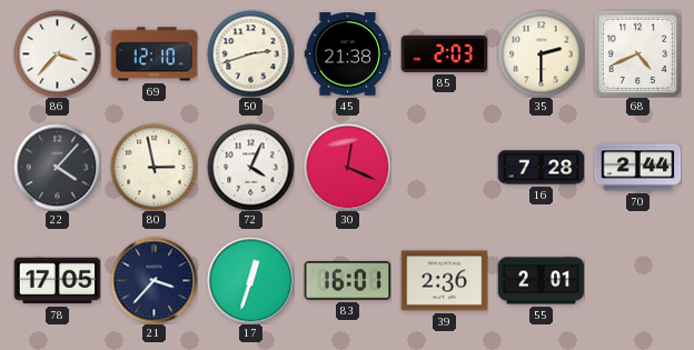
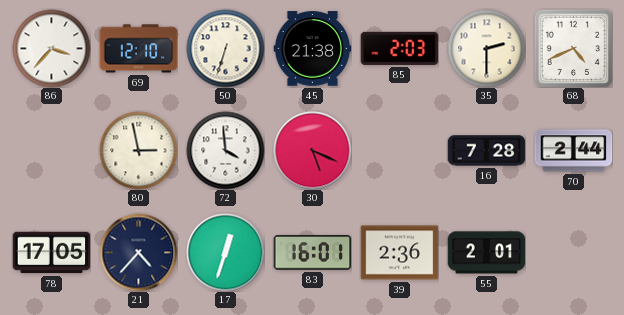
50: 2:42 -> 6:33
22: 4:07 -> none
72: 4:04 -> 3:59
30: 12:19 -> 5:19
21: 3:37 -> 4:37
